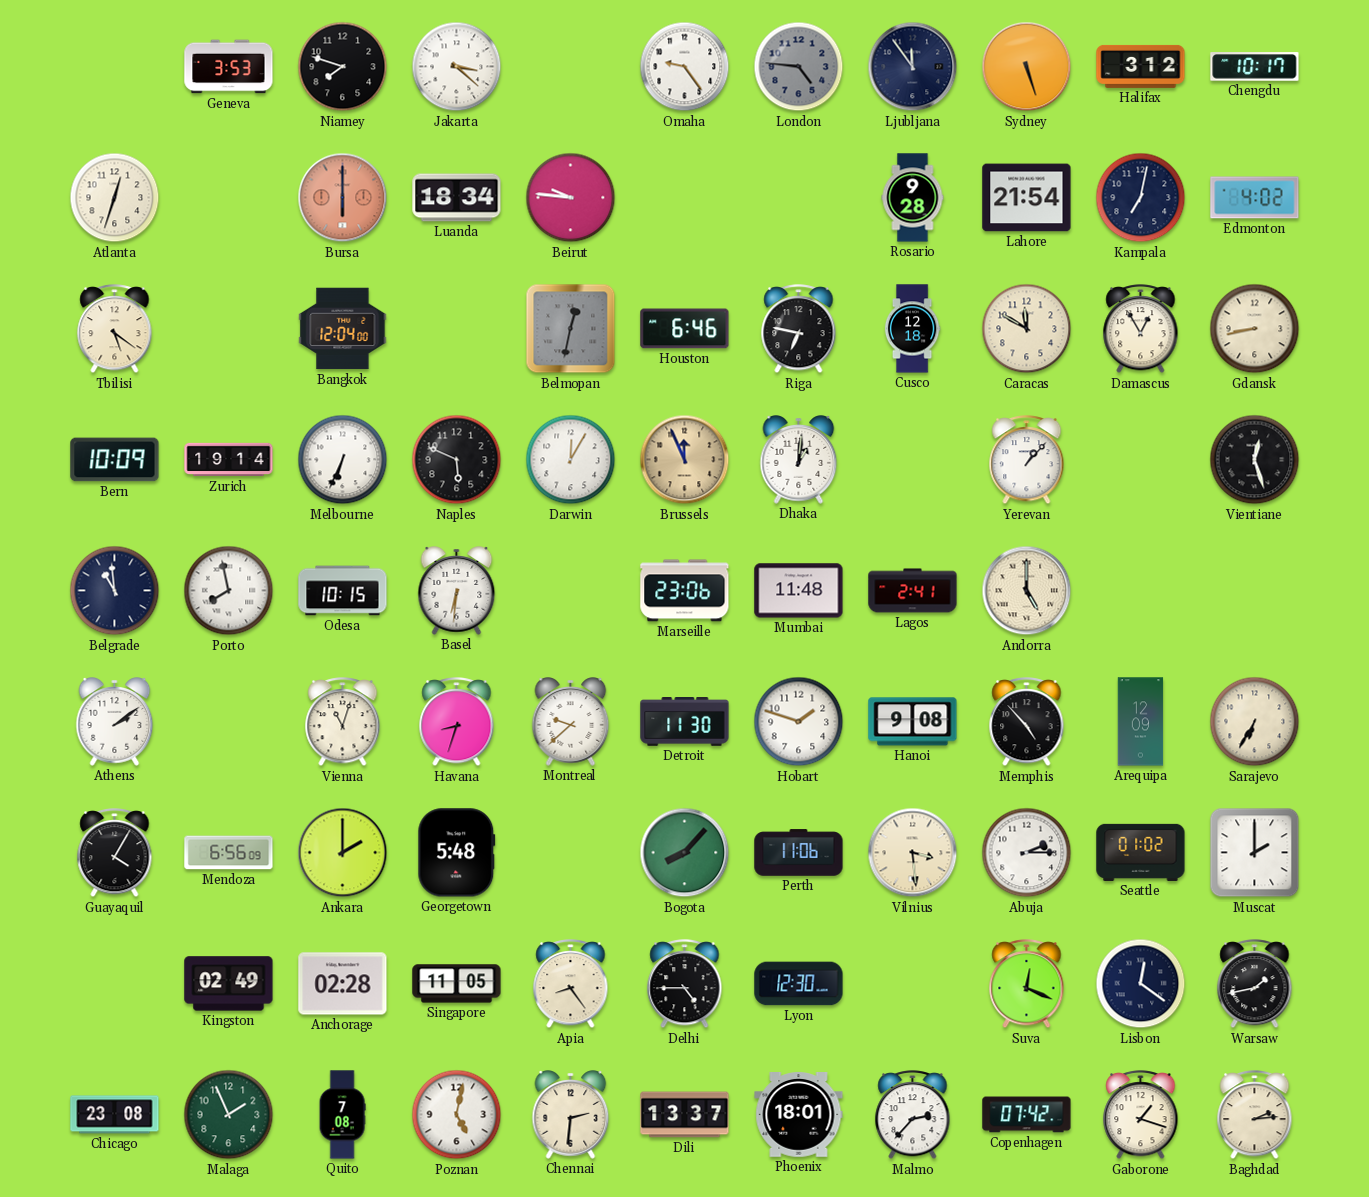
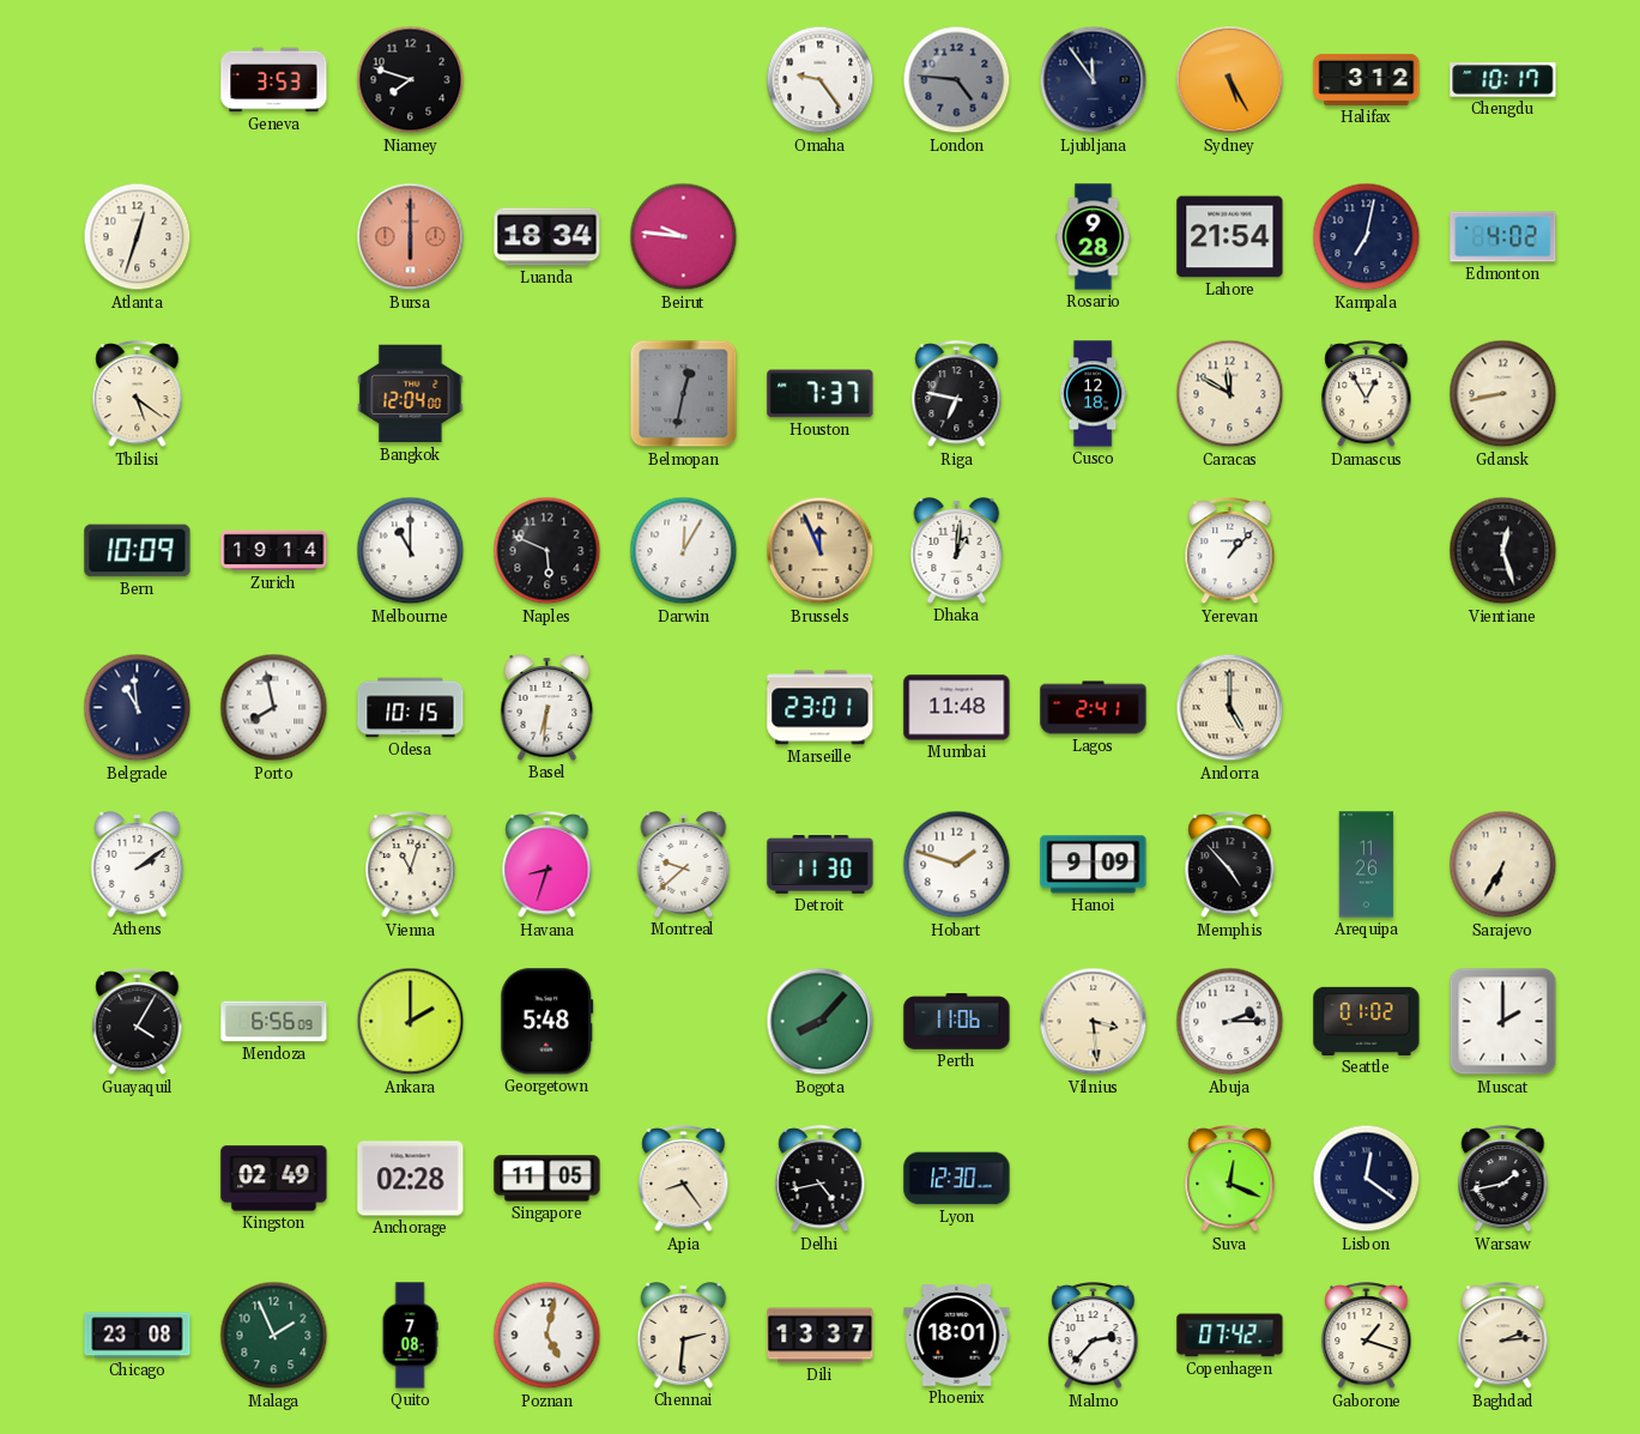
Jakarta: 3:22 -> none
Sydney: 5:27 -> 5:25
Houston: 6:46 -> 7:37
Melbourne: 6:34 -> 11:00
Marseille: 23:06 -> 23:01
Hanoi: 9:08 -> 9:09
Arequipa: 12:09 -> 11:26
Delhi: 4:45 -> 4:43
